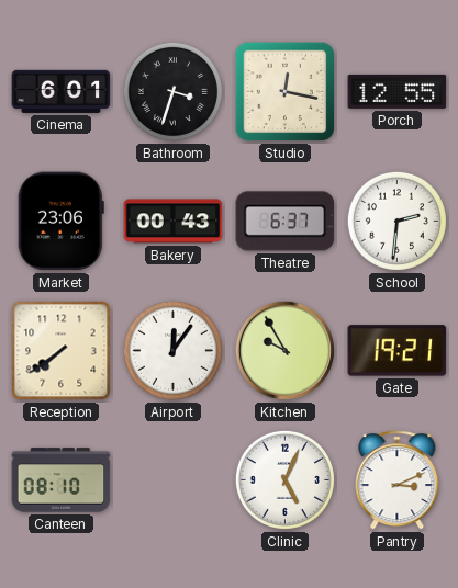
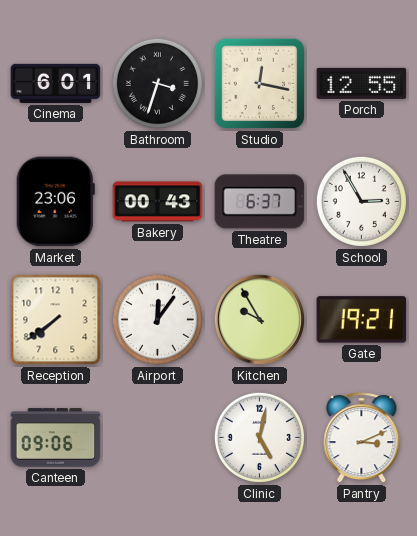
School: 2:31 -> 2:55
Canteen: 08:10 -> 09:06
Clinic: 5:04 -> 5:02
